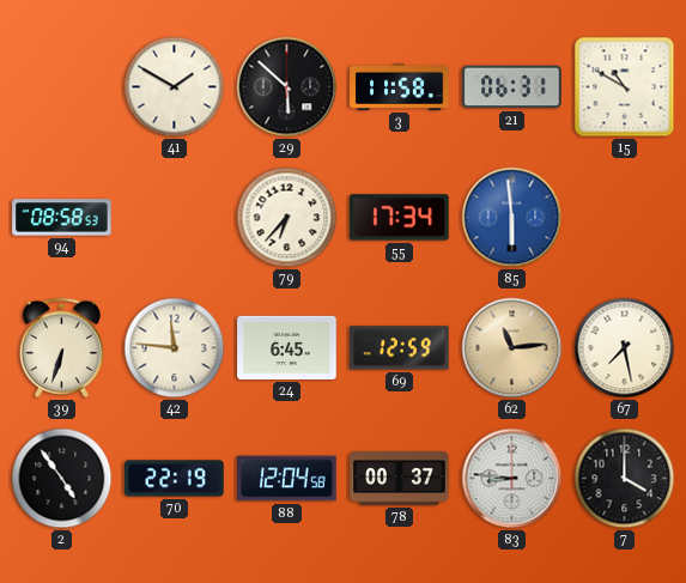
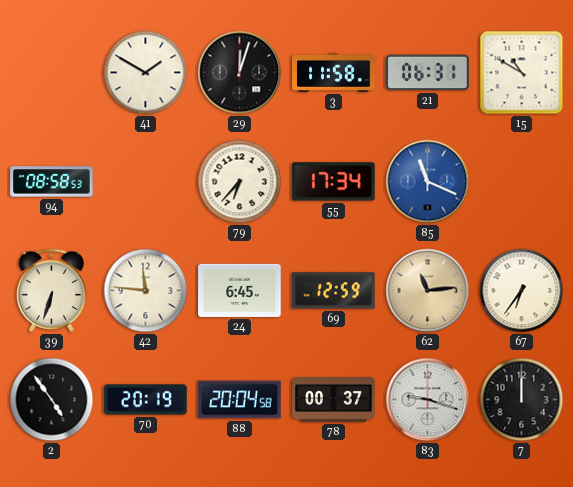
29: 5:52 -> 12:03
85: 5:59 -> 11:19
67: 7:28 -> 6:36
70: 22:19 -> 20:19
88: 12:04 -> 20:04
83: 8:46 -> 9:18
7: 4:00 -> 12:00
